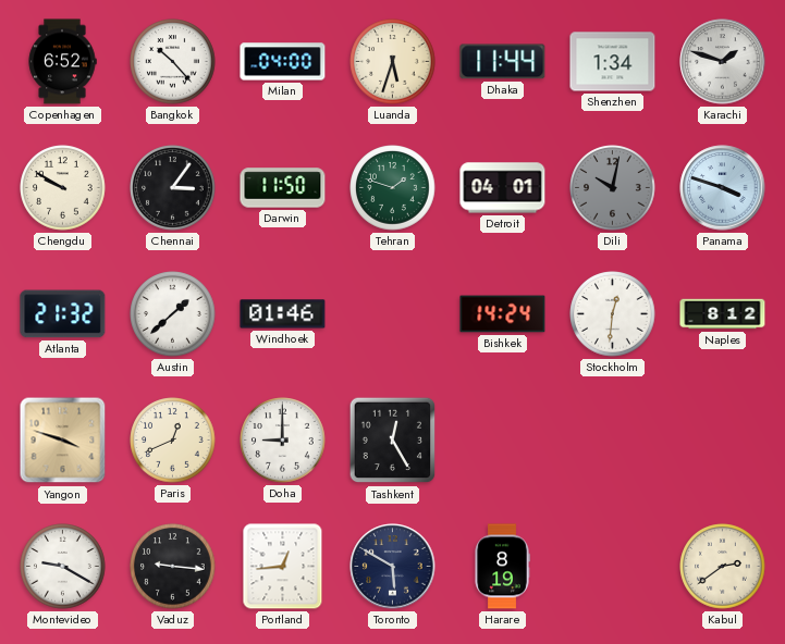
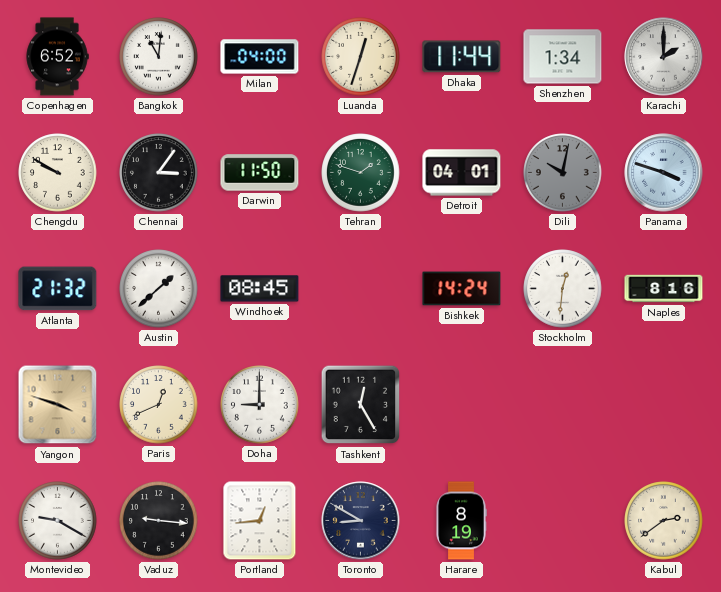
Bangkok: 10:23 -> 11:01
Luanda: 5:33 -> 12:33
Karachi: 1:48 -> 2:00
Windhoek: 01:46 -> 08:45
Naples: 8:12 -> 8:16
Toronto: 5:50 -> 8:50
